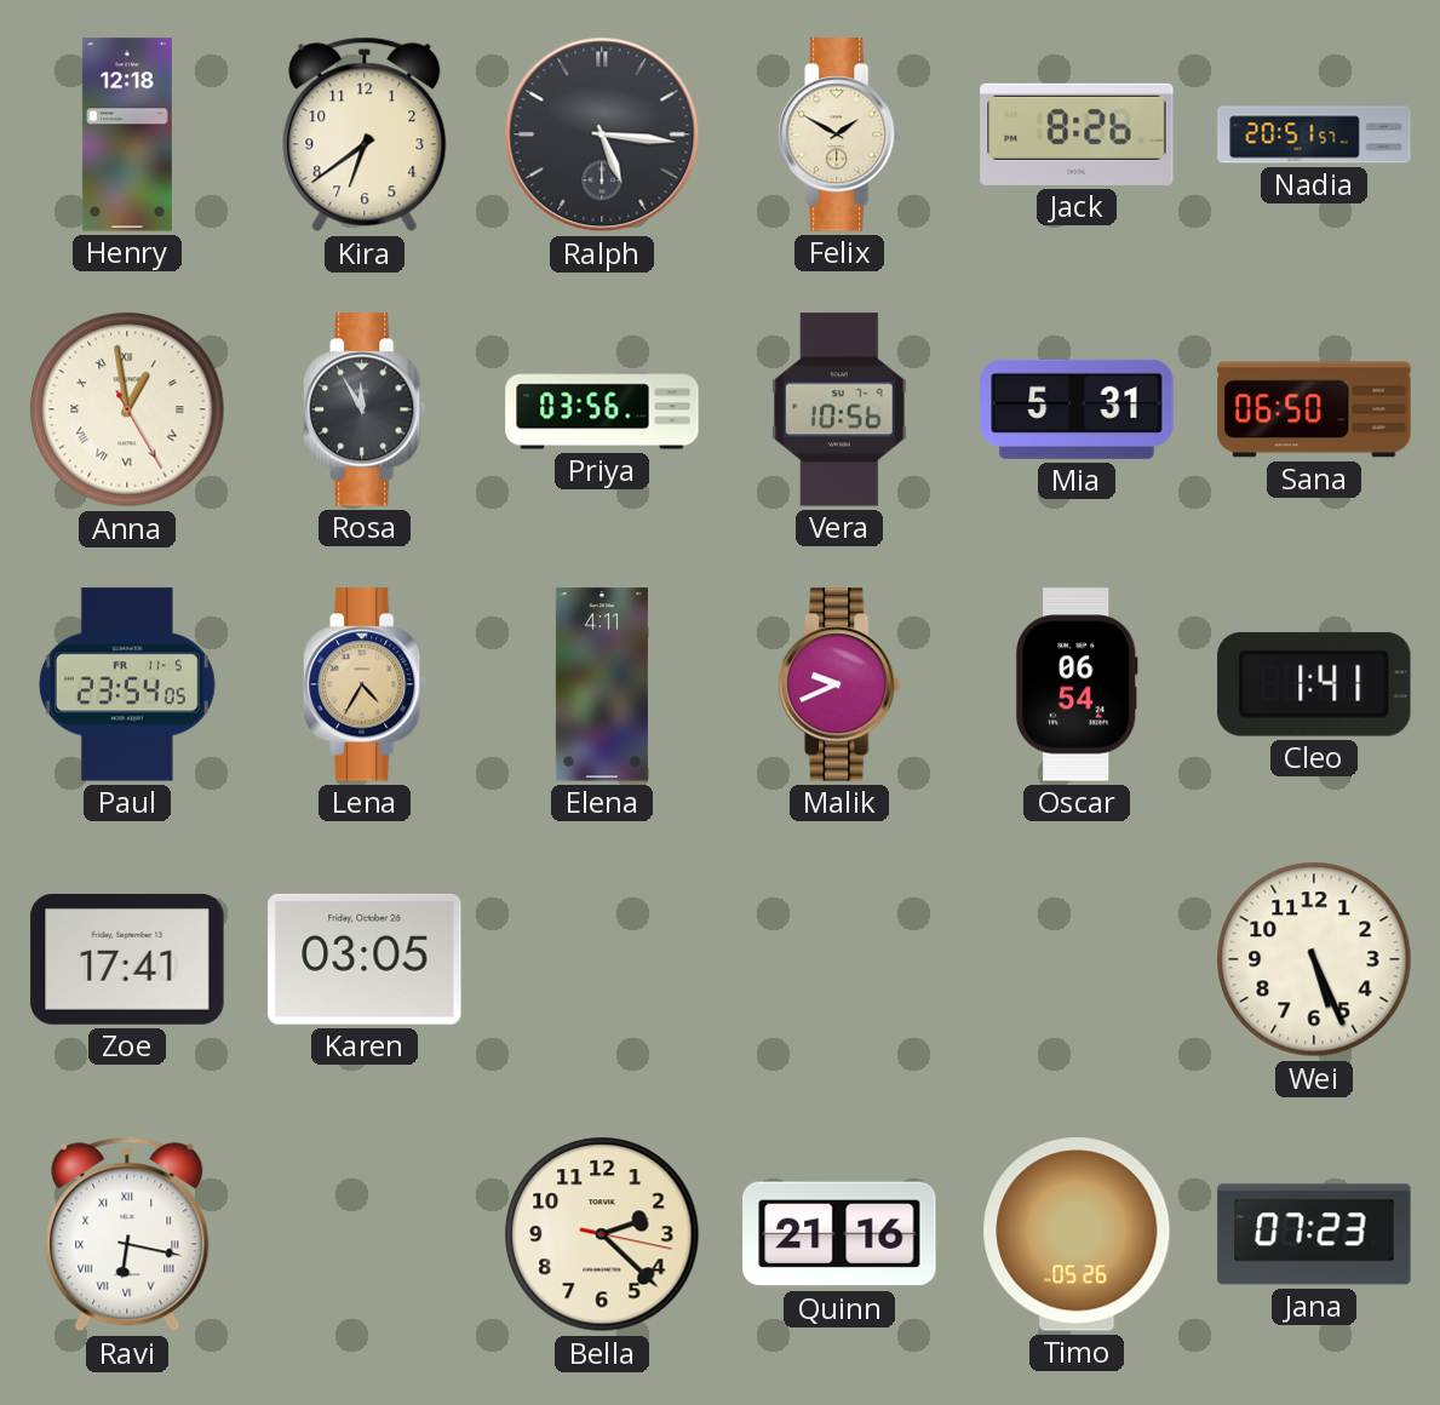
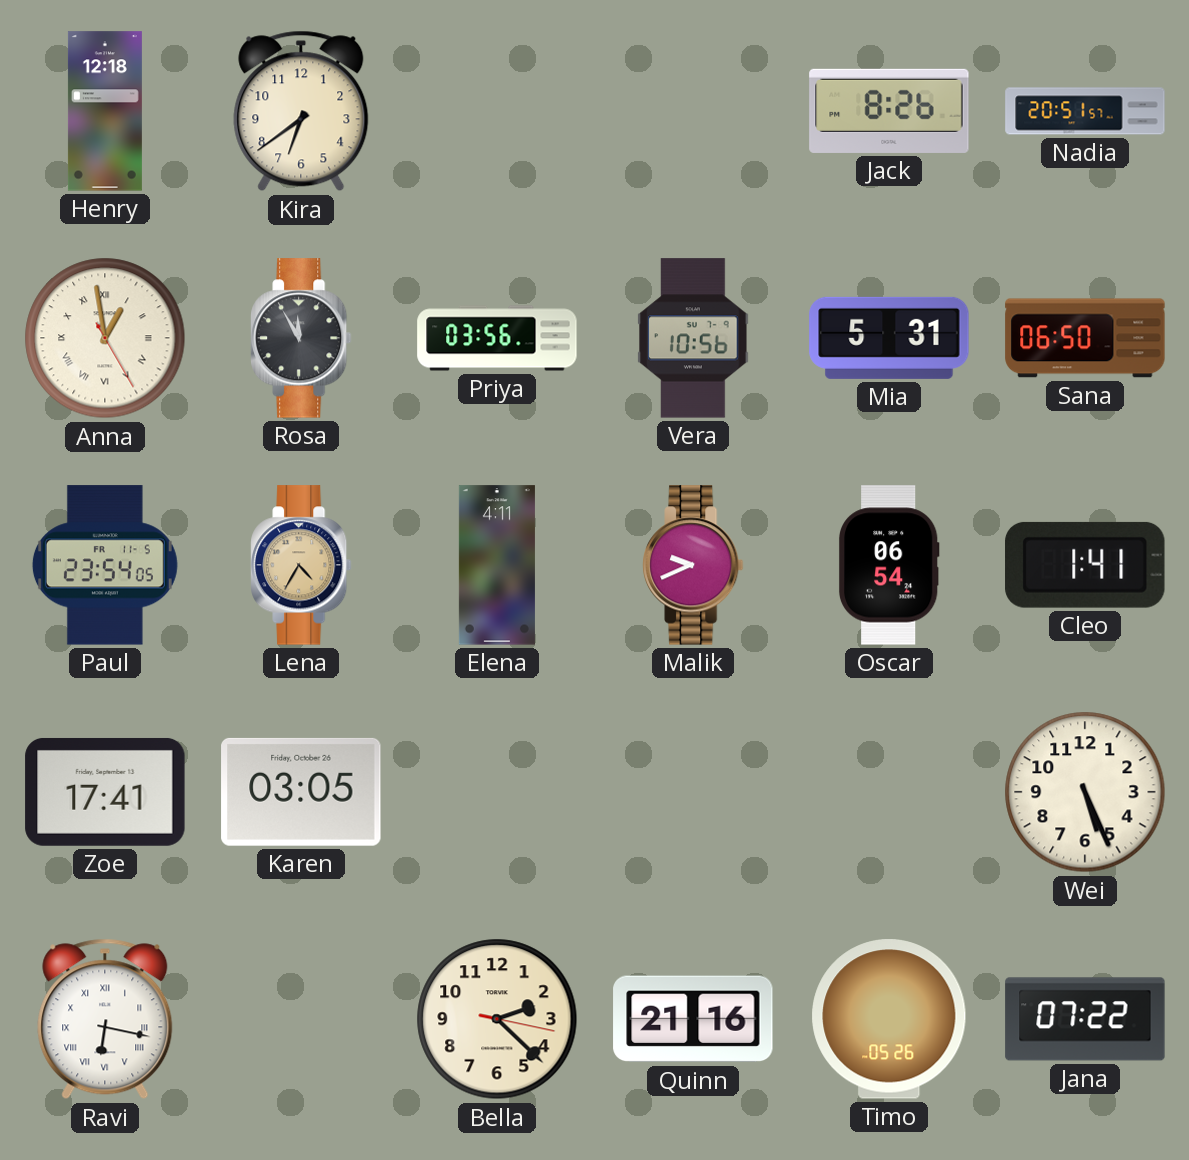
Ralph: 5:16 -> none
Felix: 1:50 -> none
Jana: 07:23 -> 07:22
